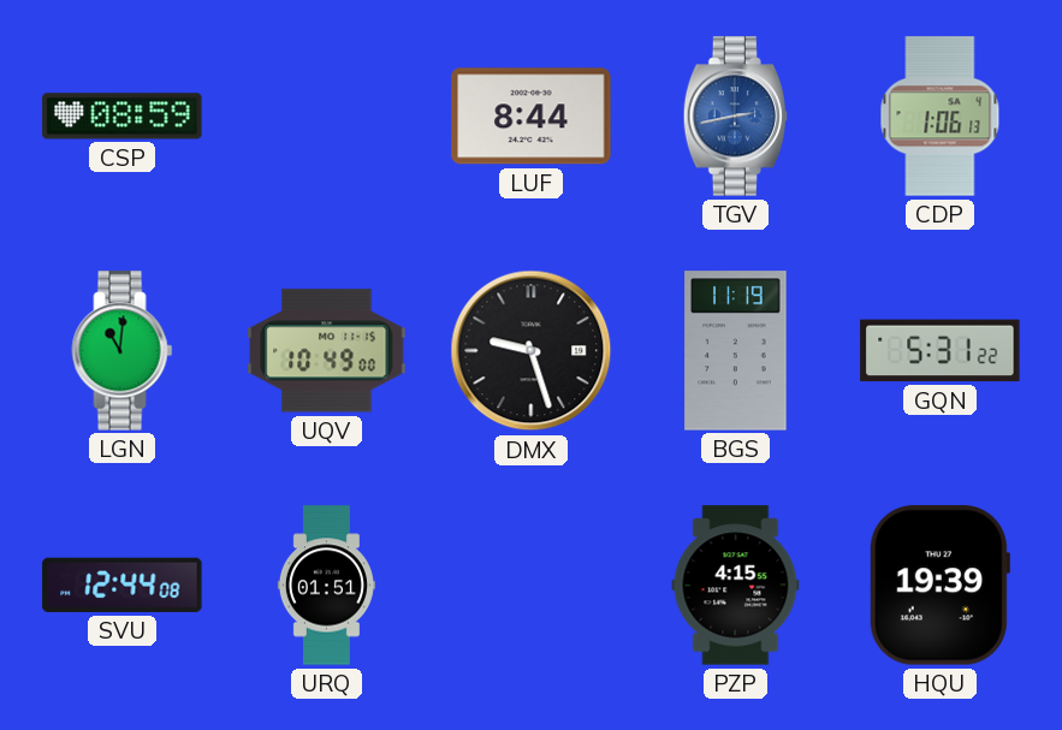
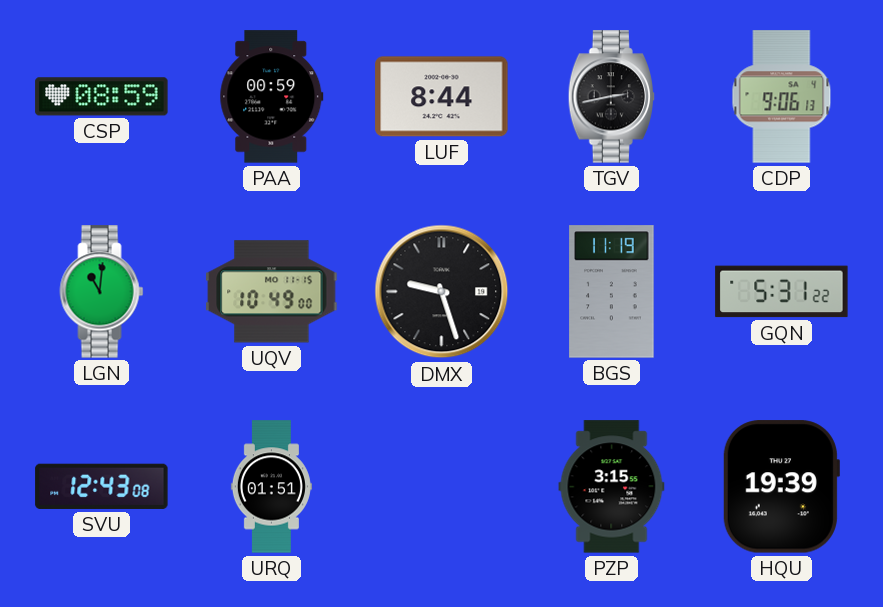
PAA: none -> 00:59
TGV dial: blue -> black
CDP: 1:06 -> 9:06
SVU: 12:44 -> 12:43
PZP: 4:15 -> 3:15
